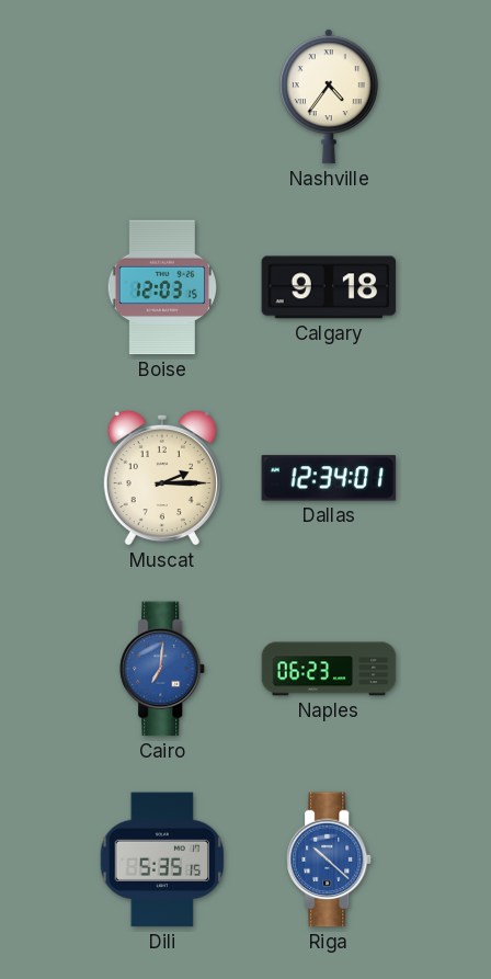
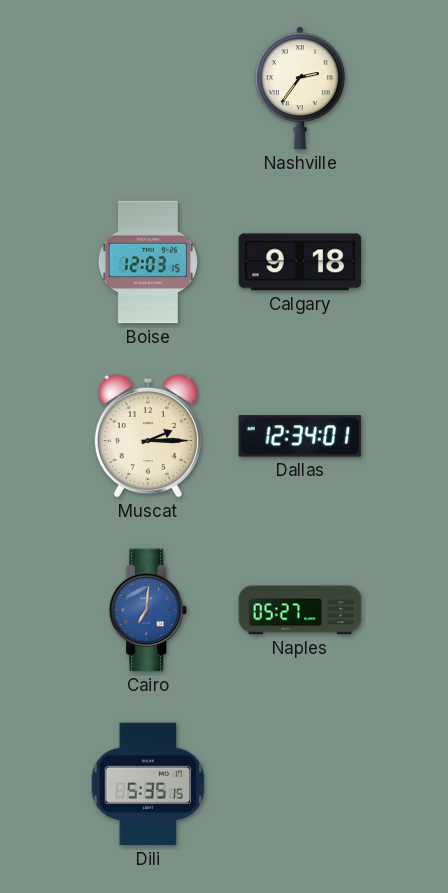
Nashville: 4:36 -> 2:36
Naples: 06:23 -> 05:27
Riga: 10:22 -> none
